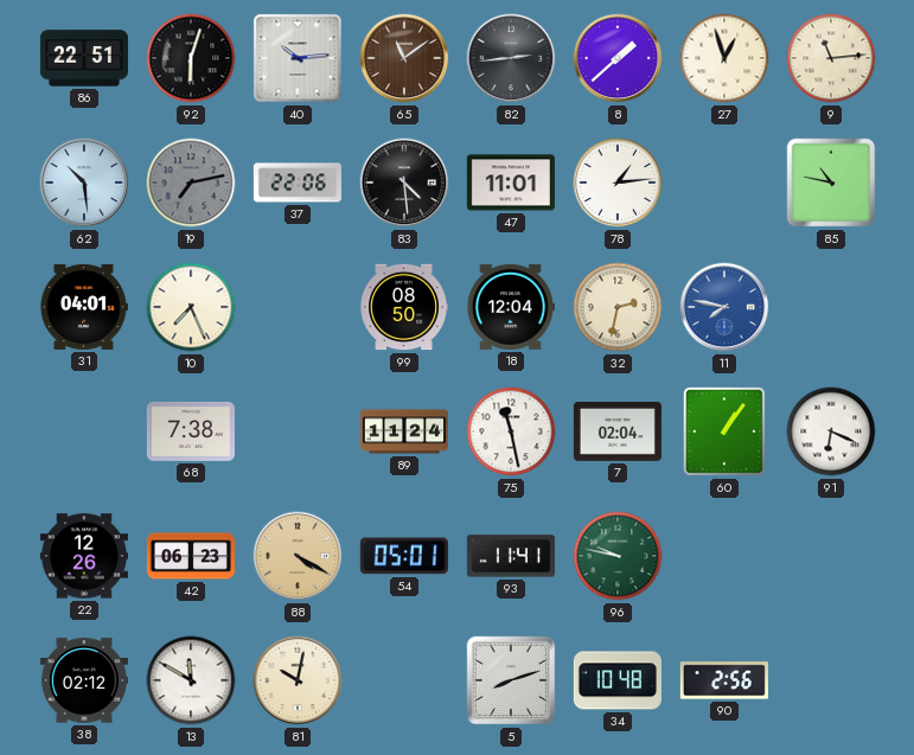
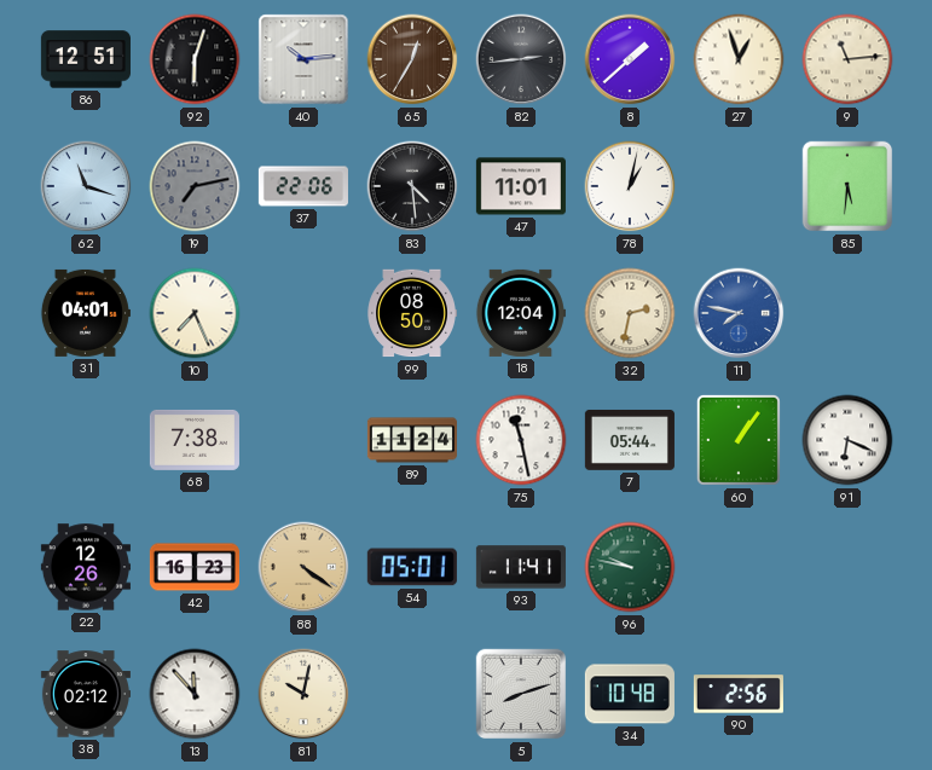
86: 22:51 -> 12:51
65: 11:09 -> 12:35
62: 10:29 -> 11:18
78: 1:14 -> 1:02
85: 10:47 -> 5:31
7: 02:04 -> 05:44
42: 06:23 -> 16:23
88: 4:20 -> 4:21
13: 11:50 -> 11:53
